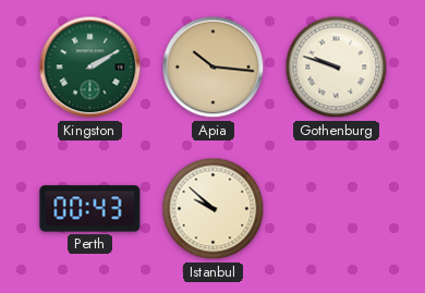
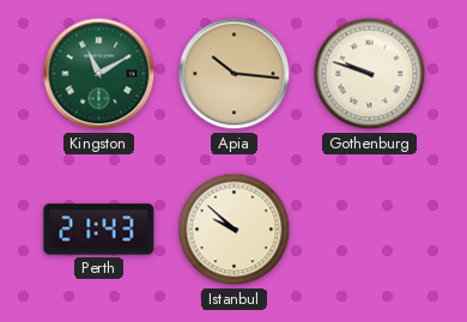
Kingston: 2:10 -> 11:10
Perth: 00:43 -> 21:43
